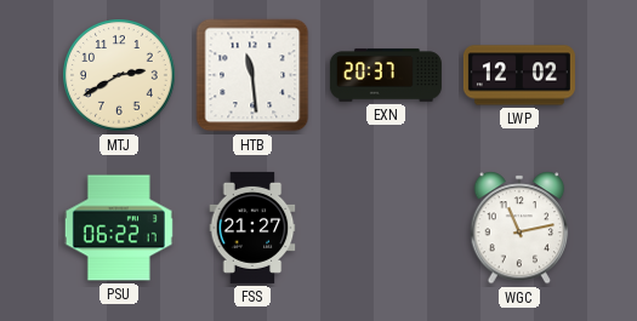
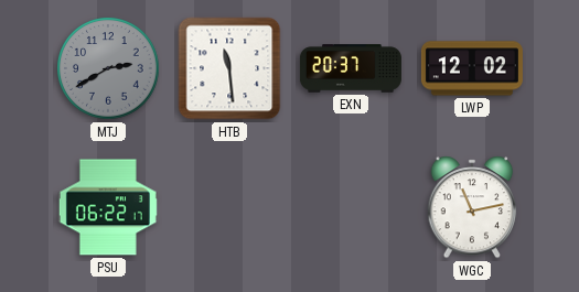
MTJ dial: cream -> grey
FSS: 21:27 -> none
